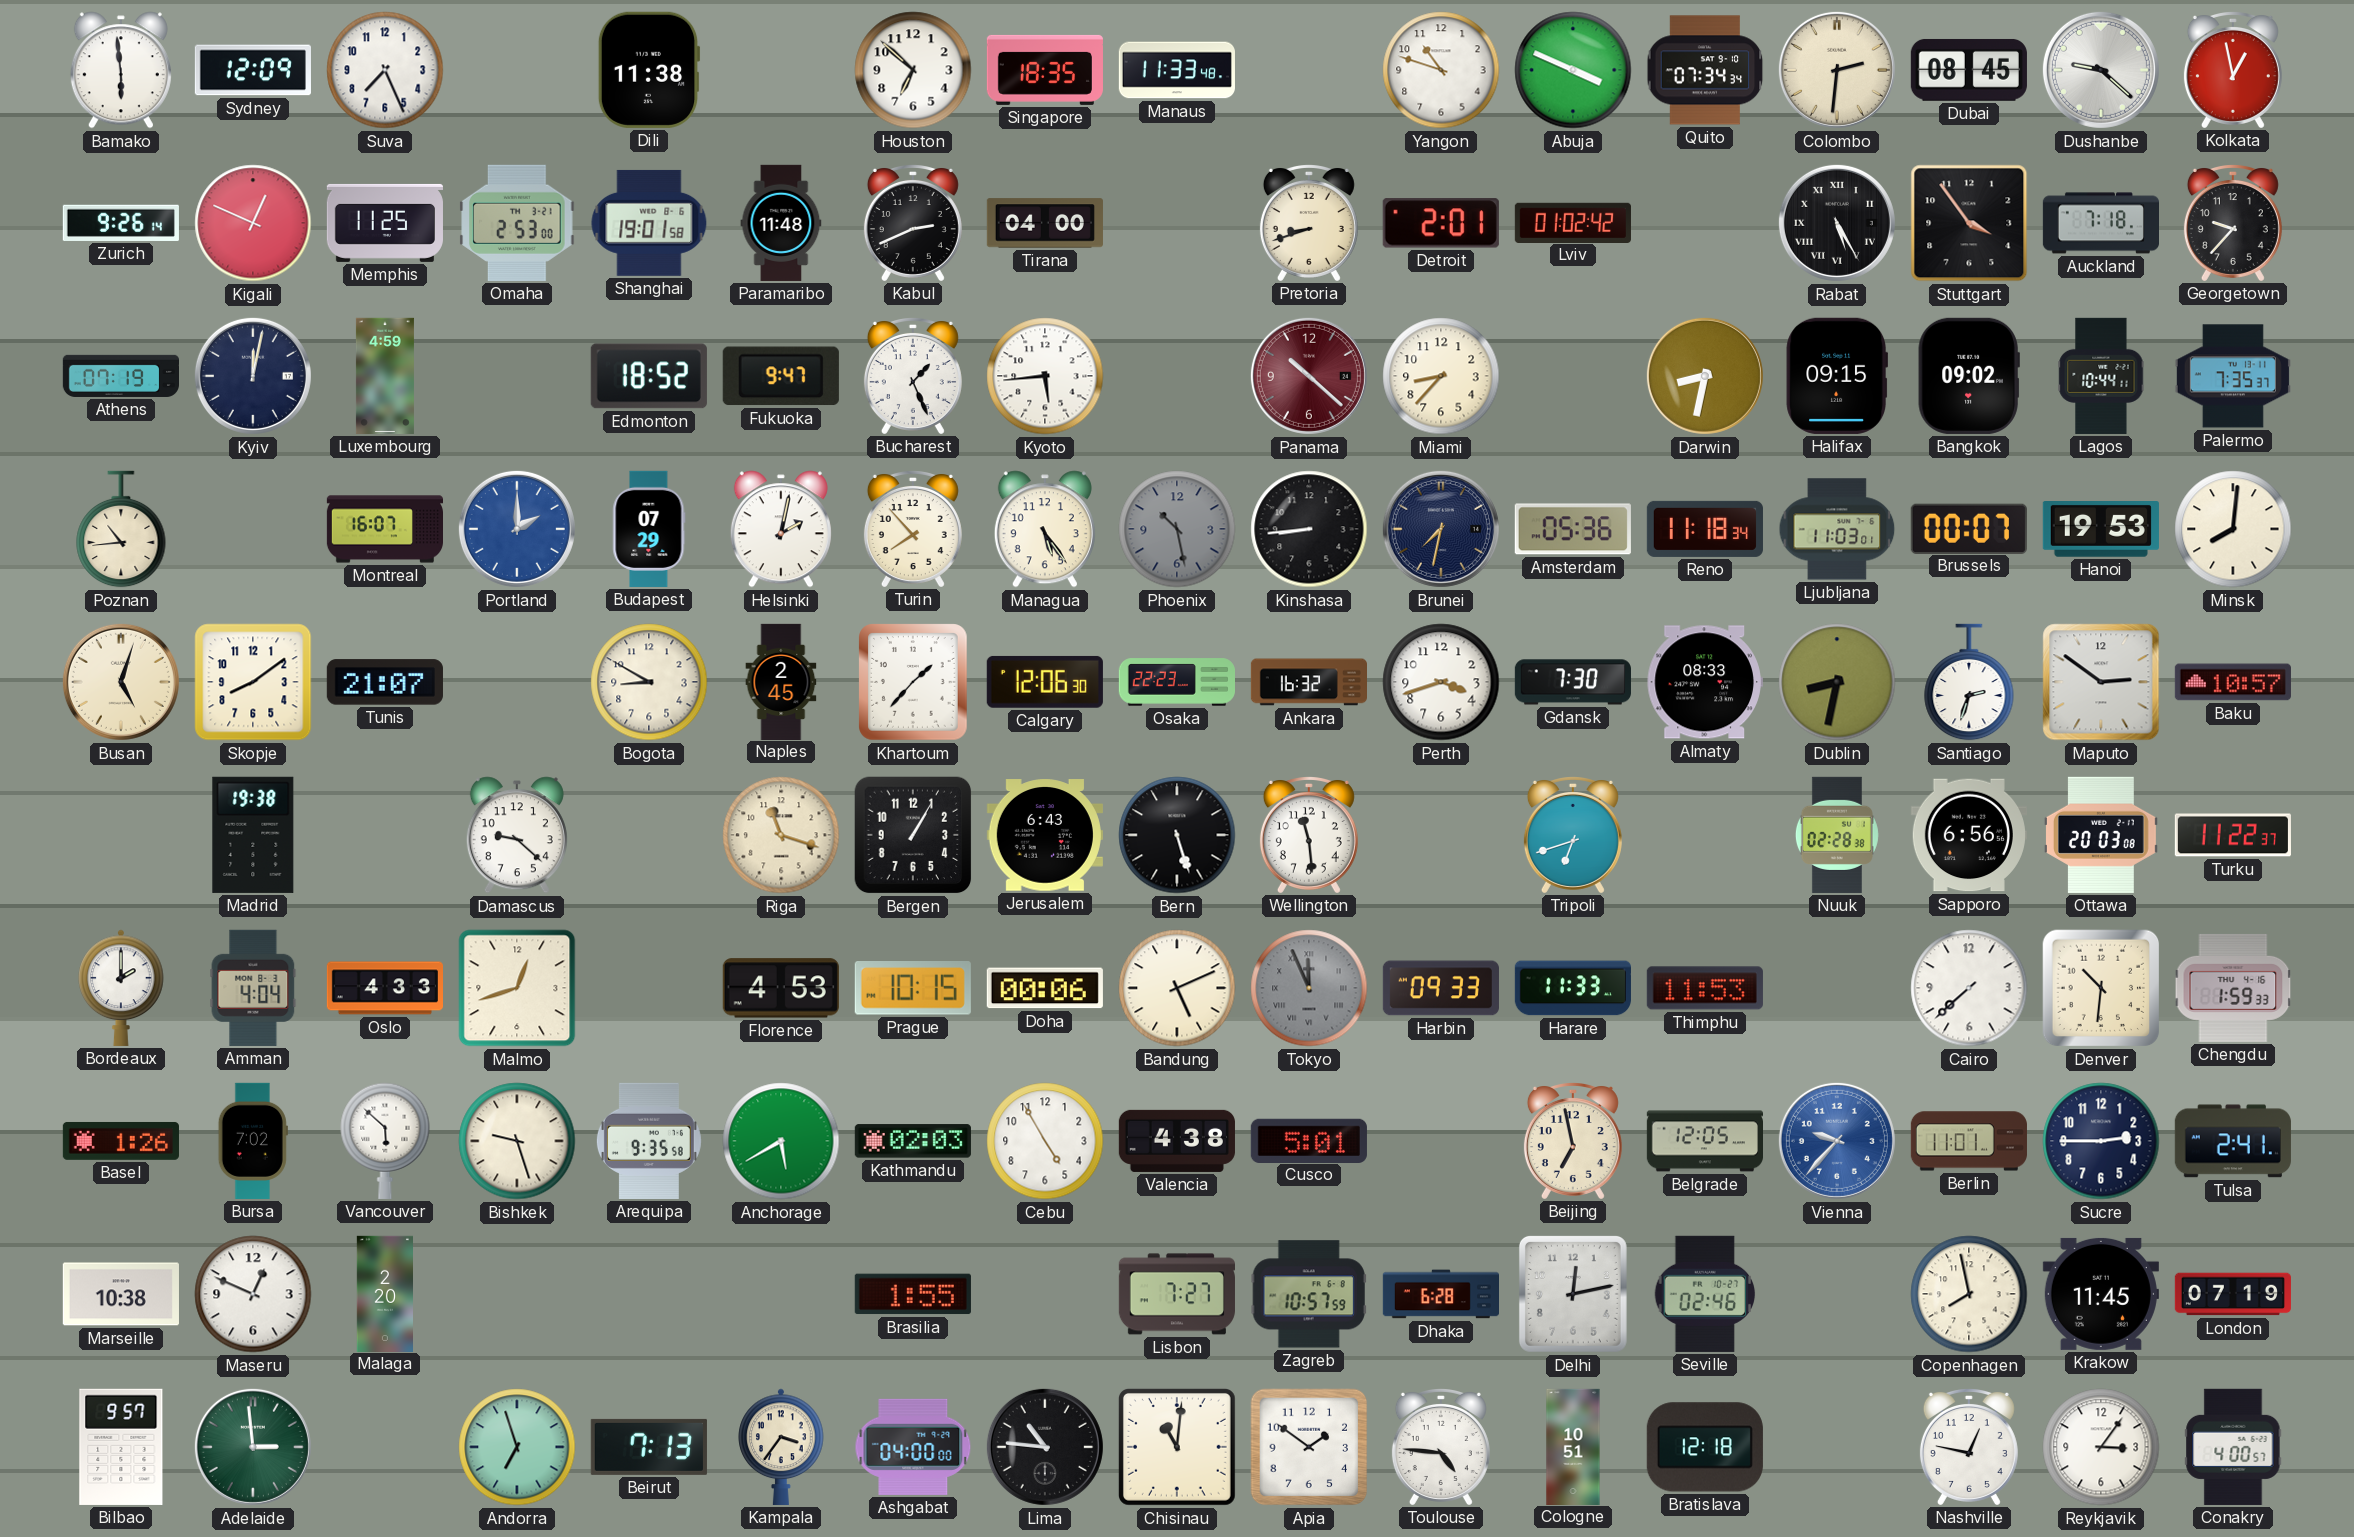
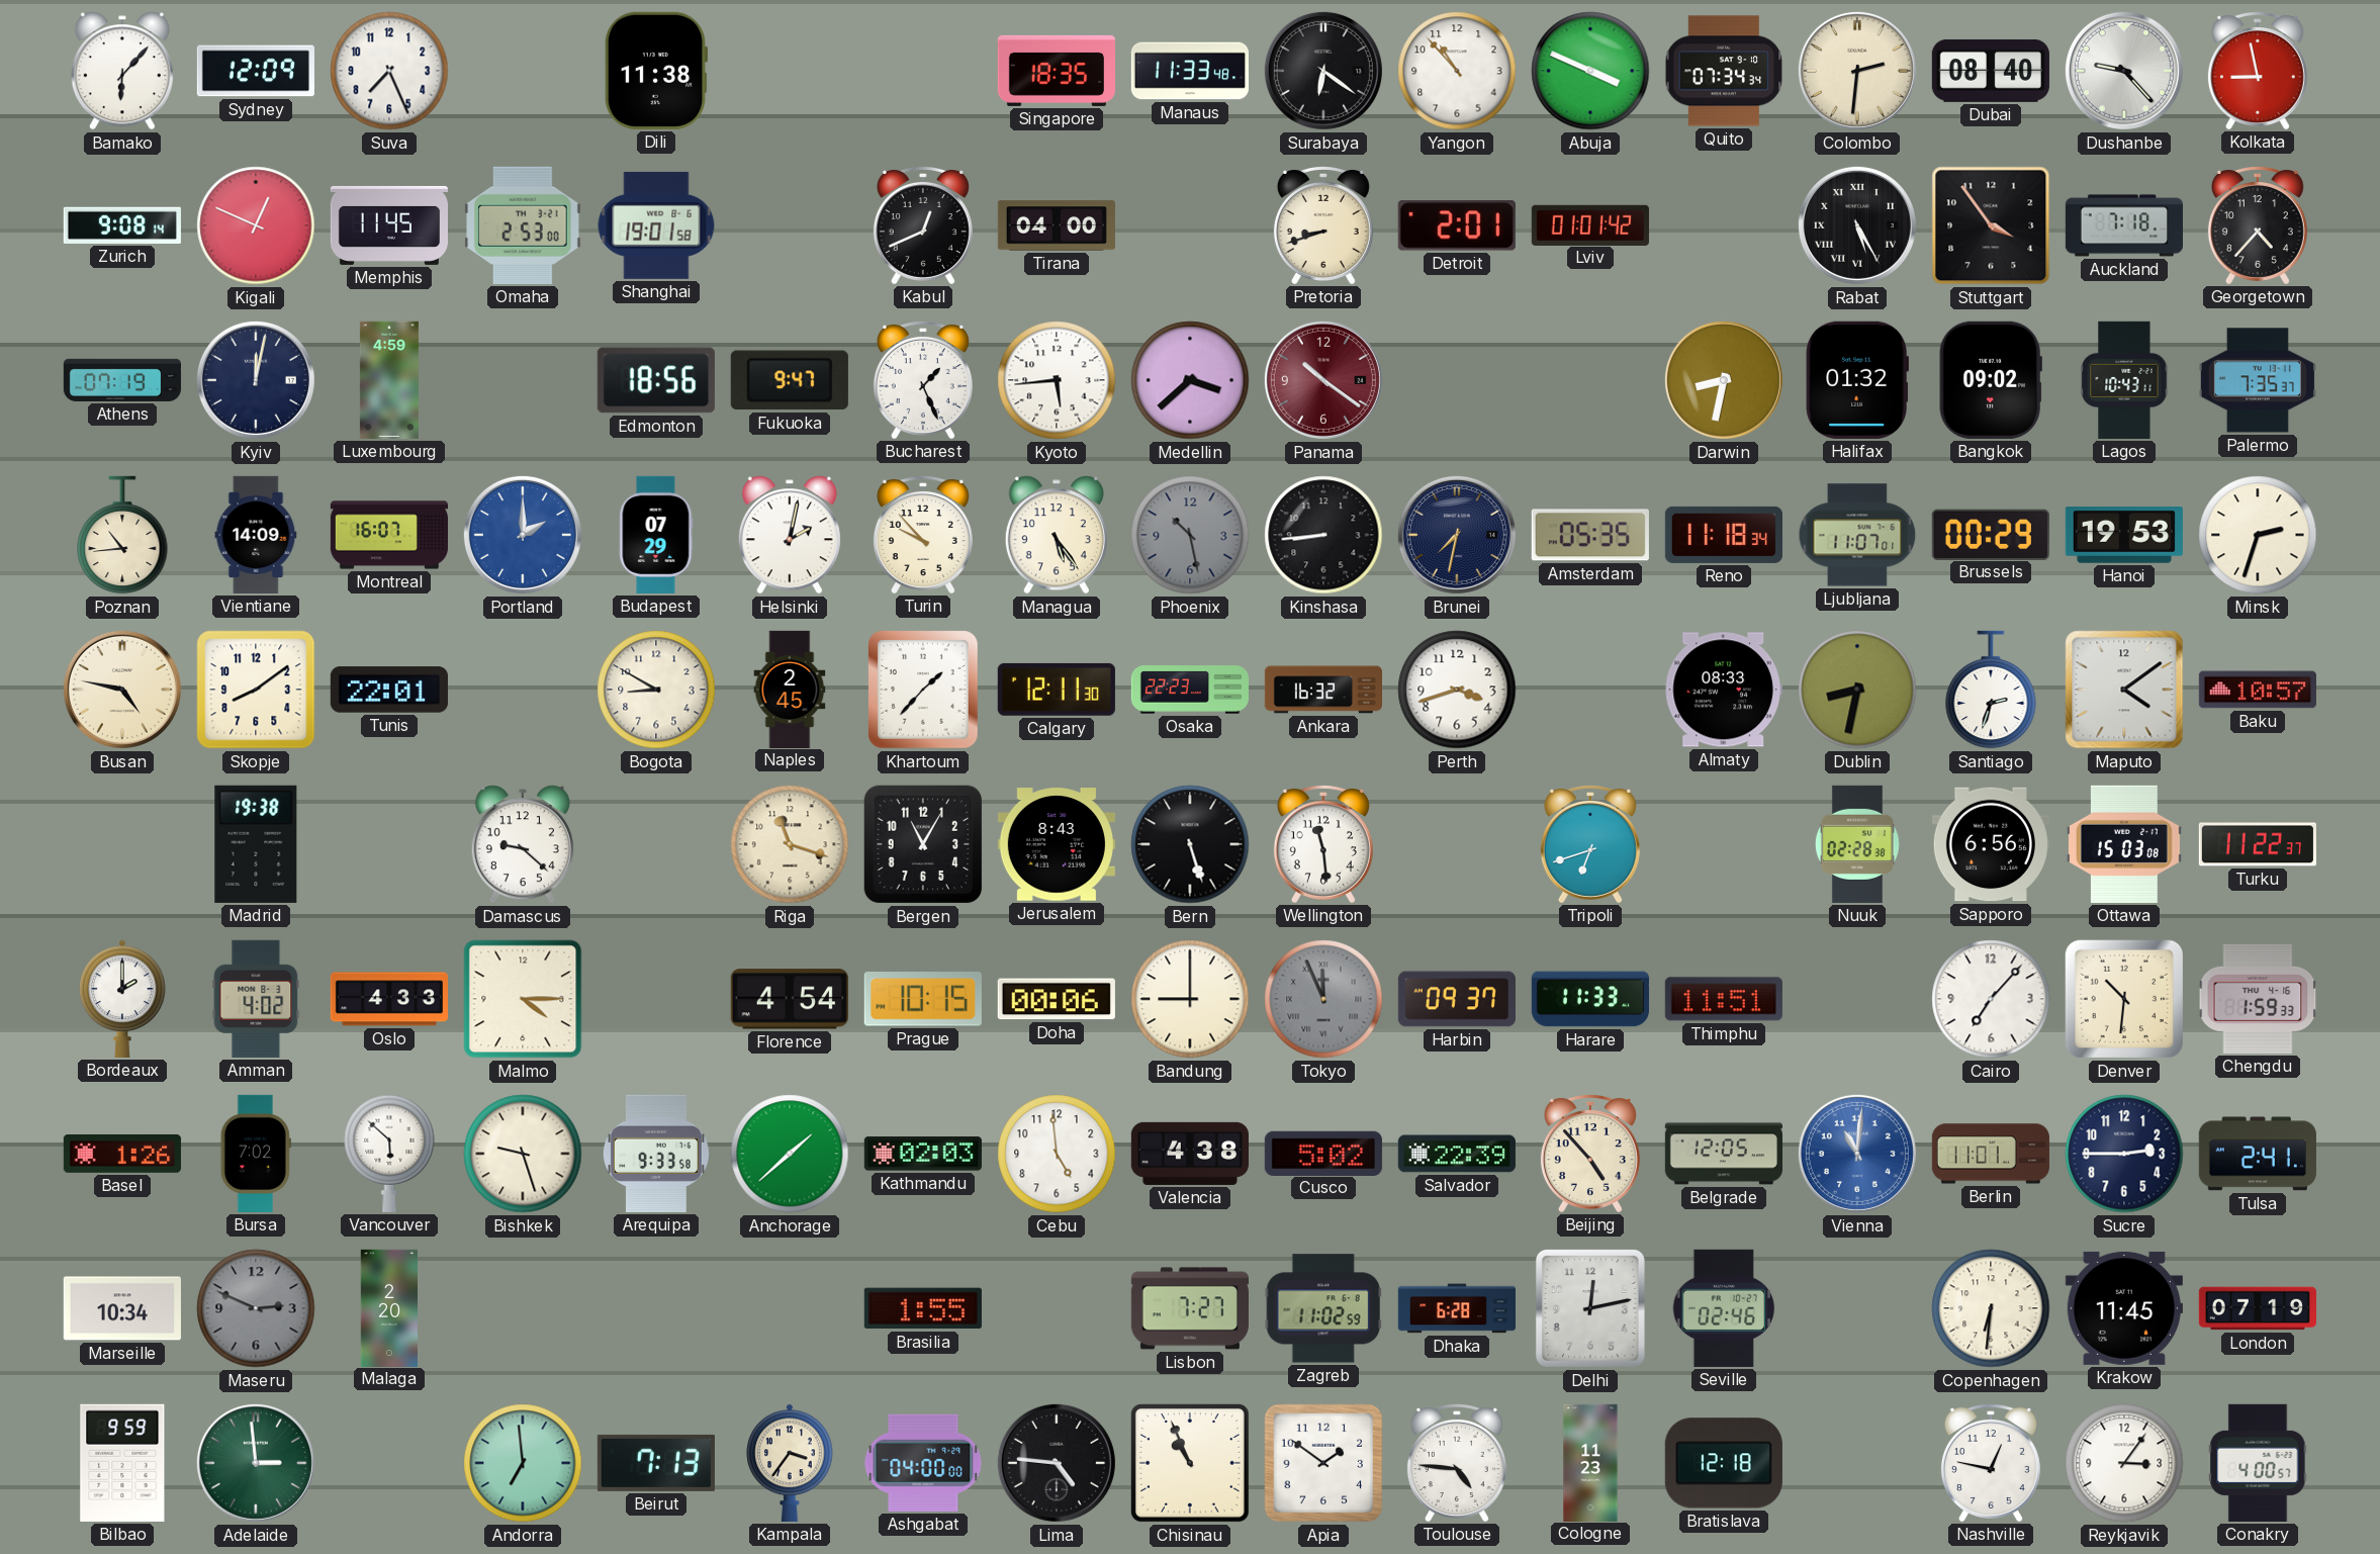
Bamako: 5:59 -> 6:07
Houston: 6:52 -> none
Surabaya: none -> 6:21
Yangon: 10:48 -> 10:53
Dubai: 08:45 -> 08:40
Dushanbe: 9:22 -> 9:23
Kolkata: 12:58 -> 8:58
Zurich: 9:26 -> 9:08
Memphis: 11:25 -> 11:45
Paramaribo: 11:48 -> none
Kabul: 2:41 -> 12:41
Lviv: 01:02 -> 01:01
Georgetown: 9:37 -> 4:37
Edmonton: 18:52 -> 18:56
Medellin: none -> 3:38
Panama: 10:22 -> 10:21
Miami: 8:37 -> none
Halifax: 09:15 -> 01:32
Lagos: 10:44 -> 10:43
Vientiane: none -> 14:09
Turin: 7:53 -> 9:53
Amsterdam: 05:36 -> 05:35
Ljubljana: 11:03 -> 11:07
Brussels: 00:07 -> 00:29
Minsk: 8:01 -> 2:33
Busan: 5:03 -> 4:47
Tunis: 21:07 -> 22:01
Calgary: 12:06 -> 12:11
Gdansk: 7:30 -> none
Maputo: 2:51 -> 4:09
Bergen: 1:05 -> 11:05
Jerusalem: 6:43 -> 8:43
Ottawa: 20:03 -> 15:03
Amman: 4:04 -> 4:02
Malmo: 12:42 -> 4:15
Florence: 4:53 -> 4:54
Bandung: 5:11 -> 9:00
Harbin: 09:33 -> 09:37
Thimphu: 11:53 -> 11:51
Cairo: 7:38 -> 7:07
Arequipa: 9:35 -> 9:33
Anchorage: 5:40 -> 1:38
Cebu: 4:55 -> 4:59
Cusco: 5:01 -> 5:02
Salvador: none -> 22:39
Beijing: 6:58 -> 4:53
Vienna: 9:37 -> 11:01
Marseille: 10:38 -> 10:34
Maseru: 12:49 -> 2:49
Maseru dial: white -> grey
Zagreb: 10:57 -> 11:02
Copenhagen: 7:58 -> 6:31
Bilbao: 9:57 -> 9:59
Andorra: 6:57 -> 6:59
Lima: 10:46 -> 4:46
Chisinau: 11:01 -> 10:56
Cologne: 10:51 -> 11:23
